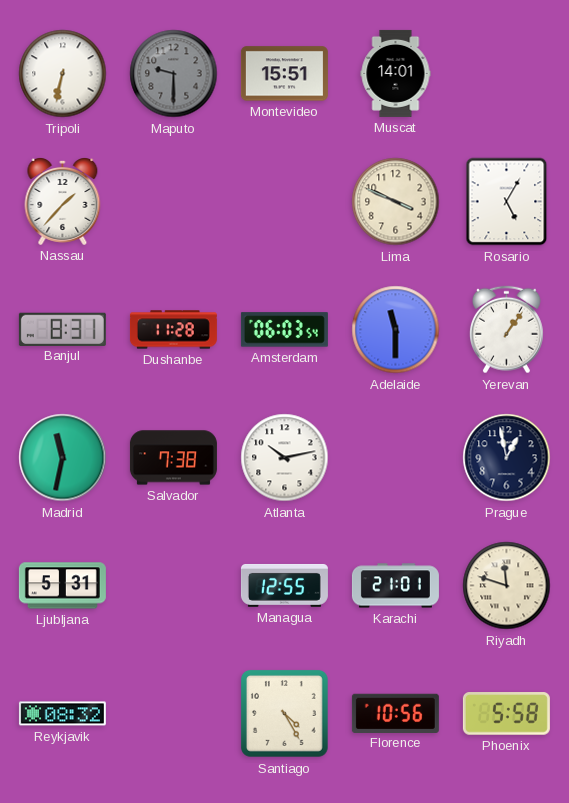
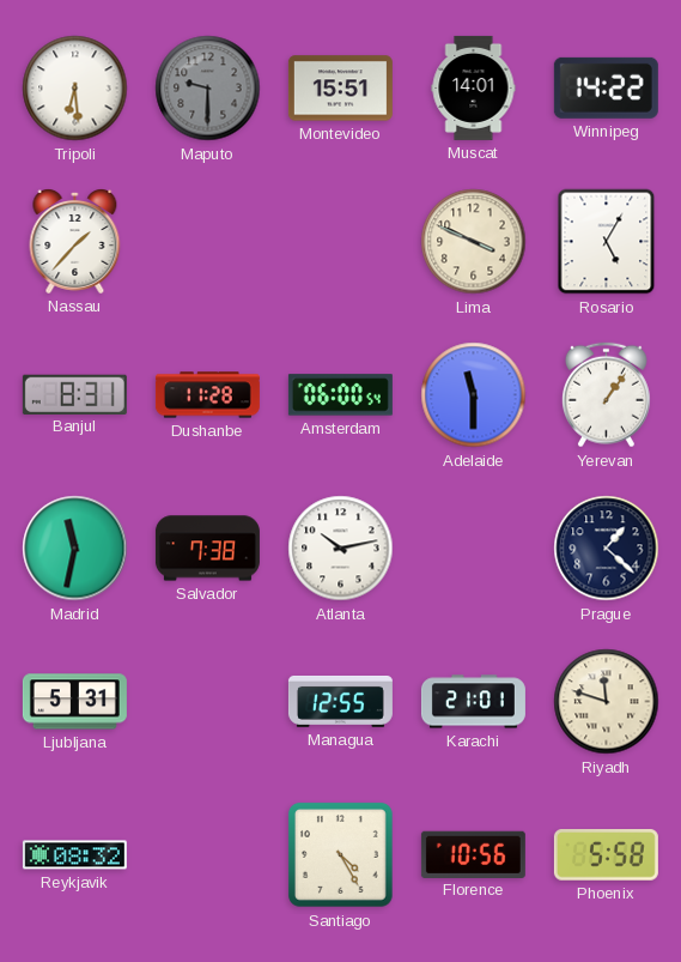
Tripoli: 6:32 -> 6:29
Winnipeg: none -> 14:22
Amsterdam: 06:03 -> 06:00
Prague: 12:58 -> 1:22
